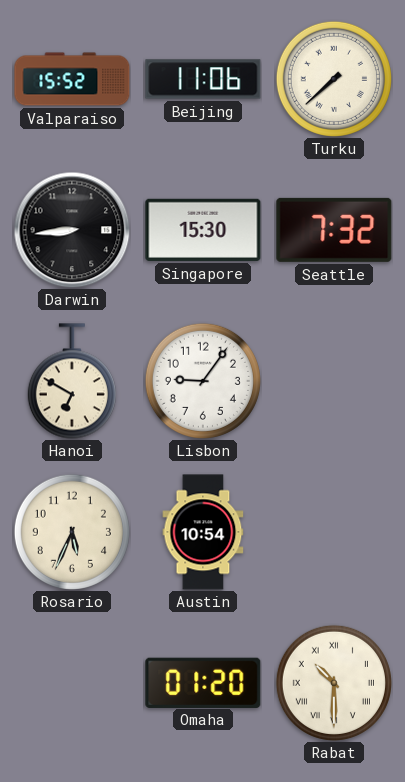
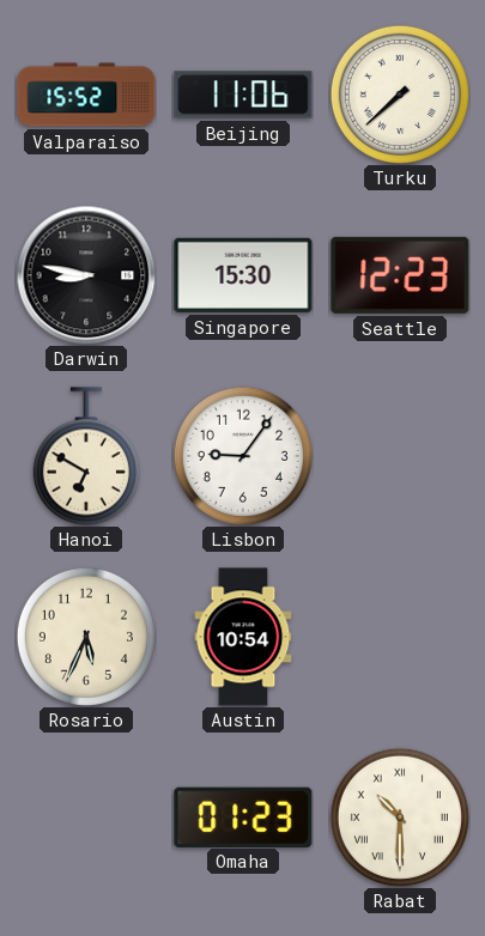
Darwin: 8:44 -> 8:47
Seattle: 7:32 -> 12:23
Omaha: 01:20 -> 01:23
